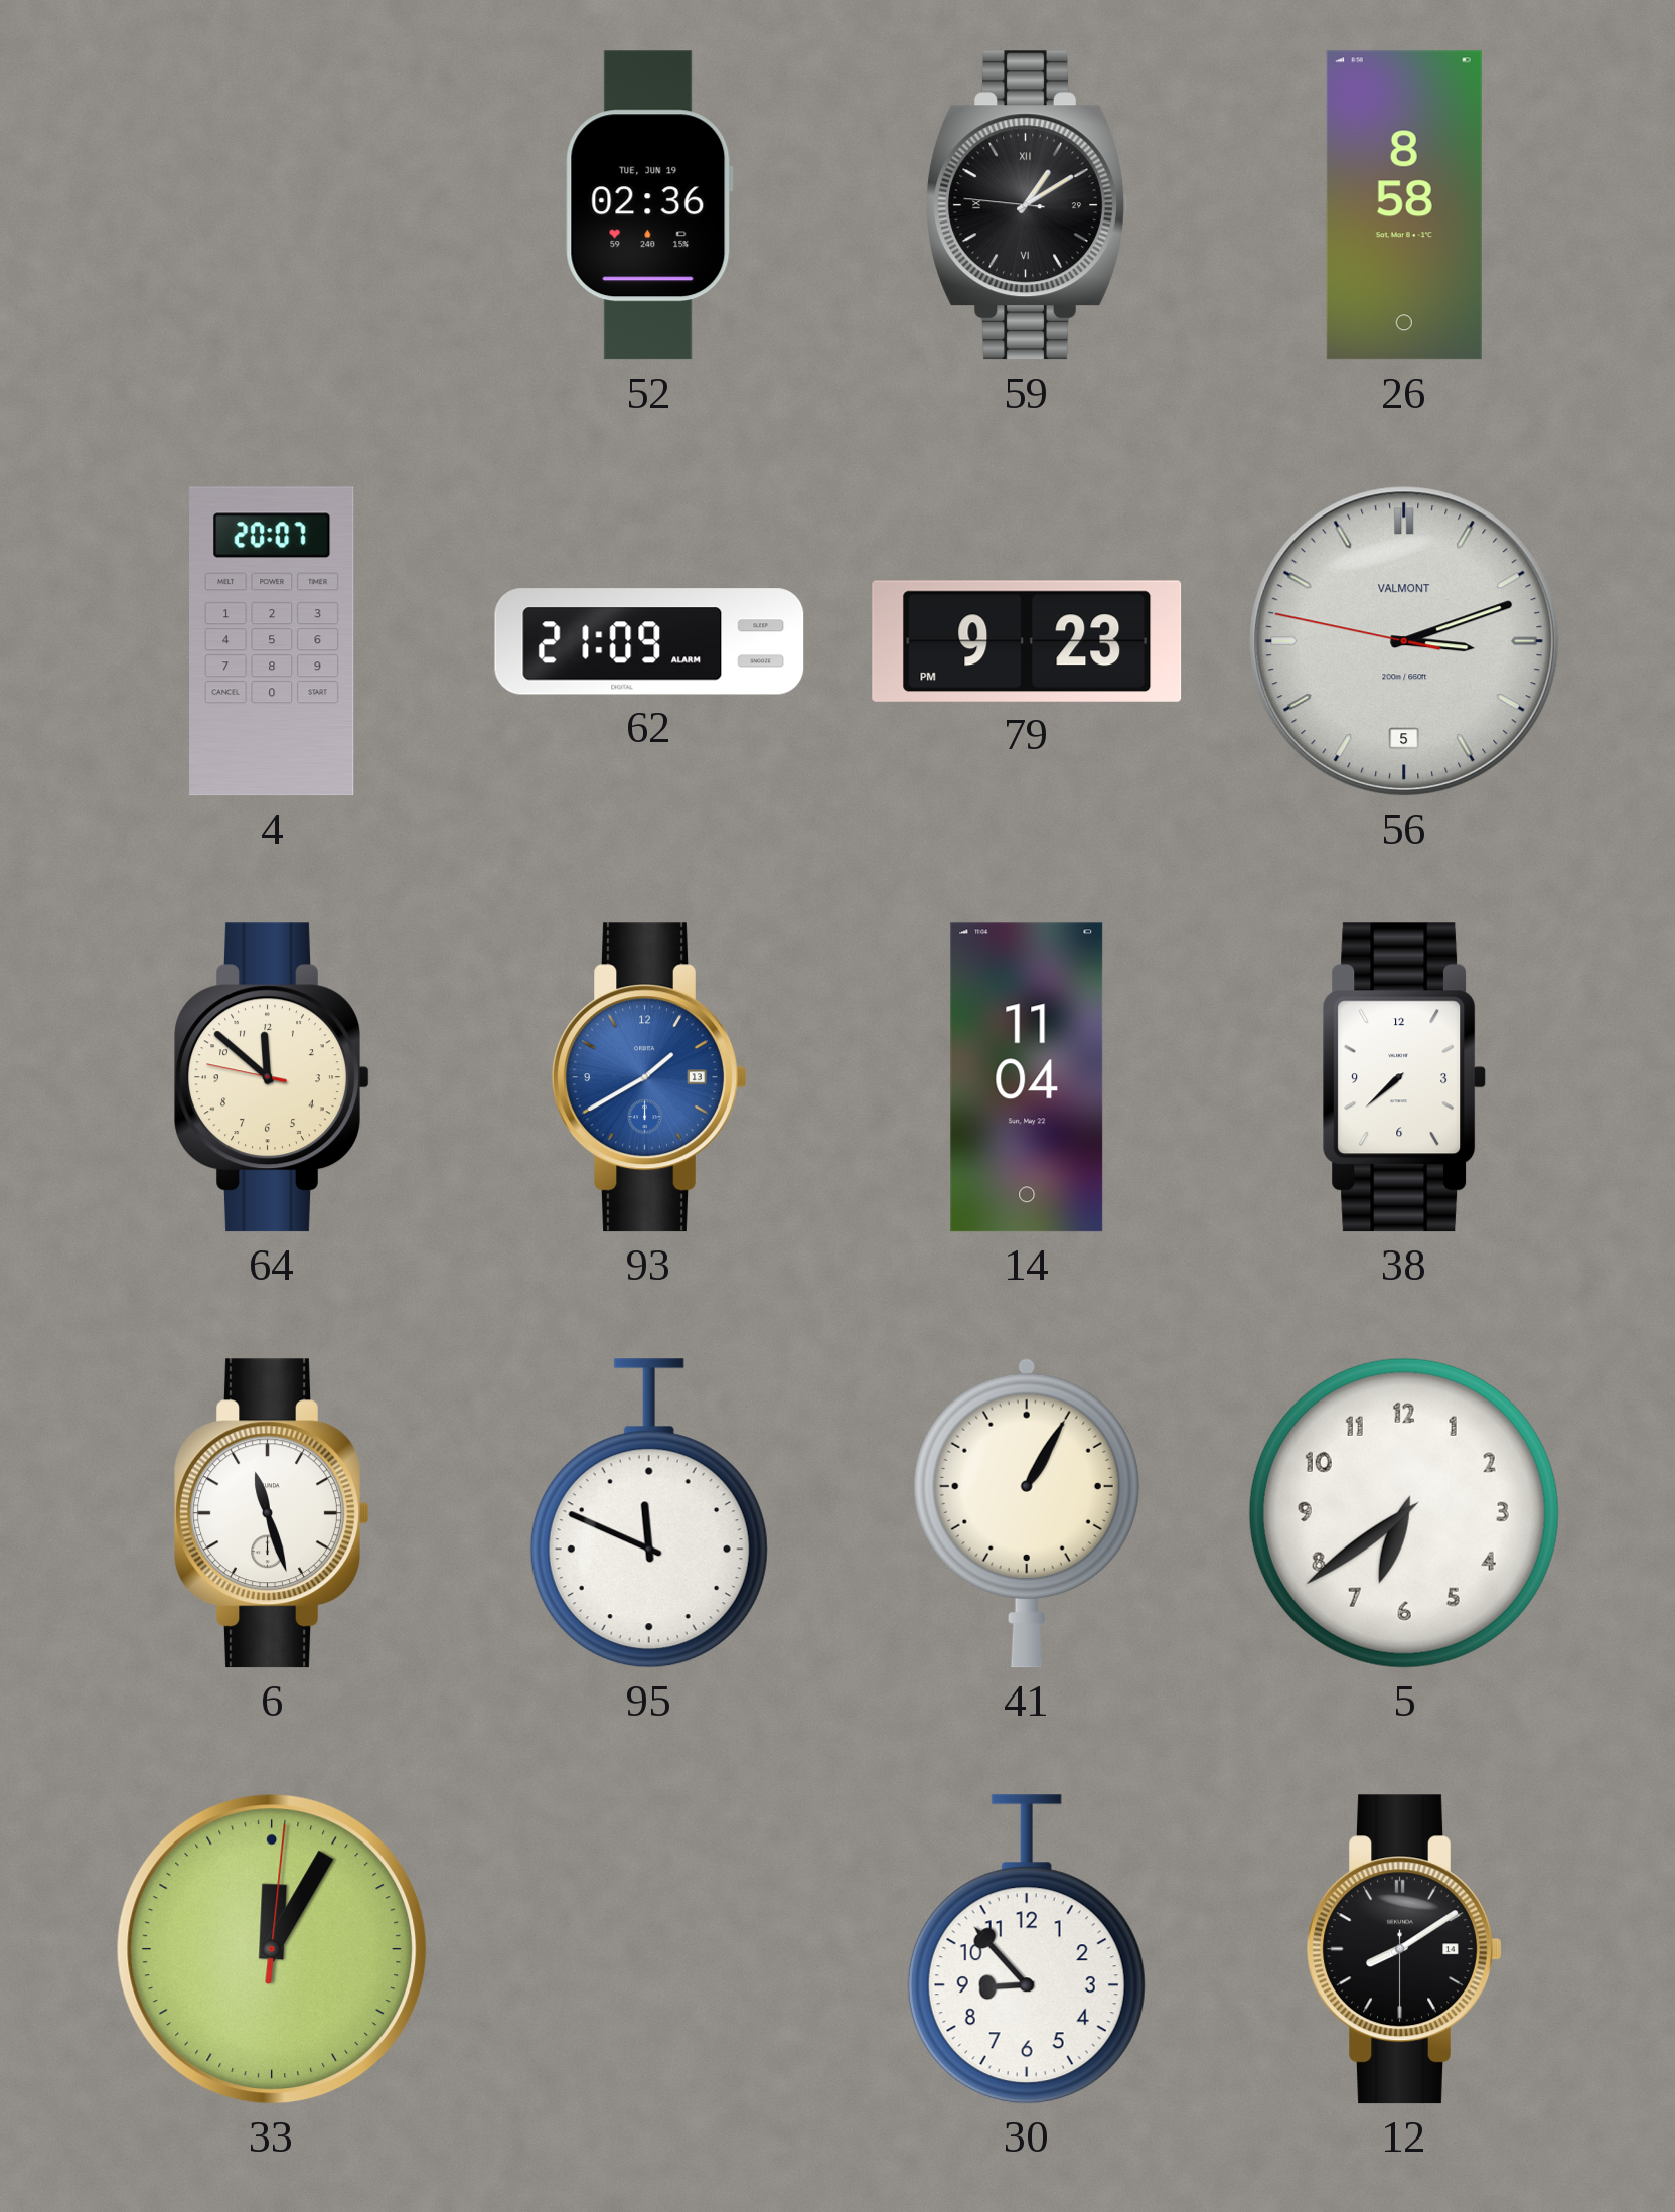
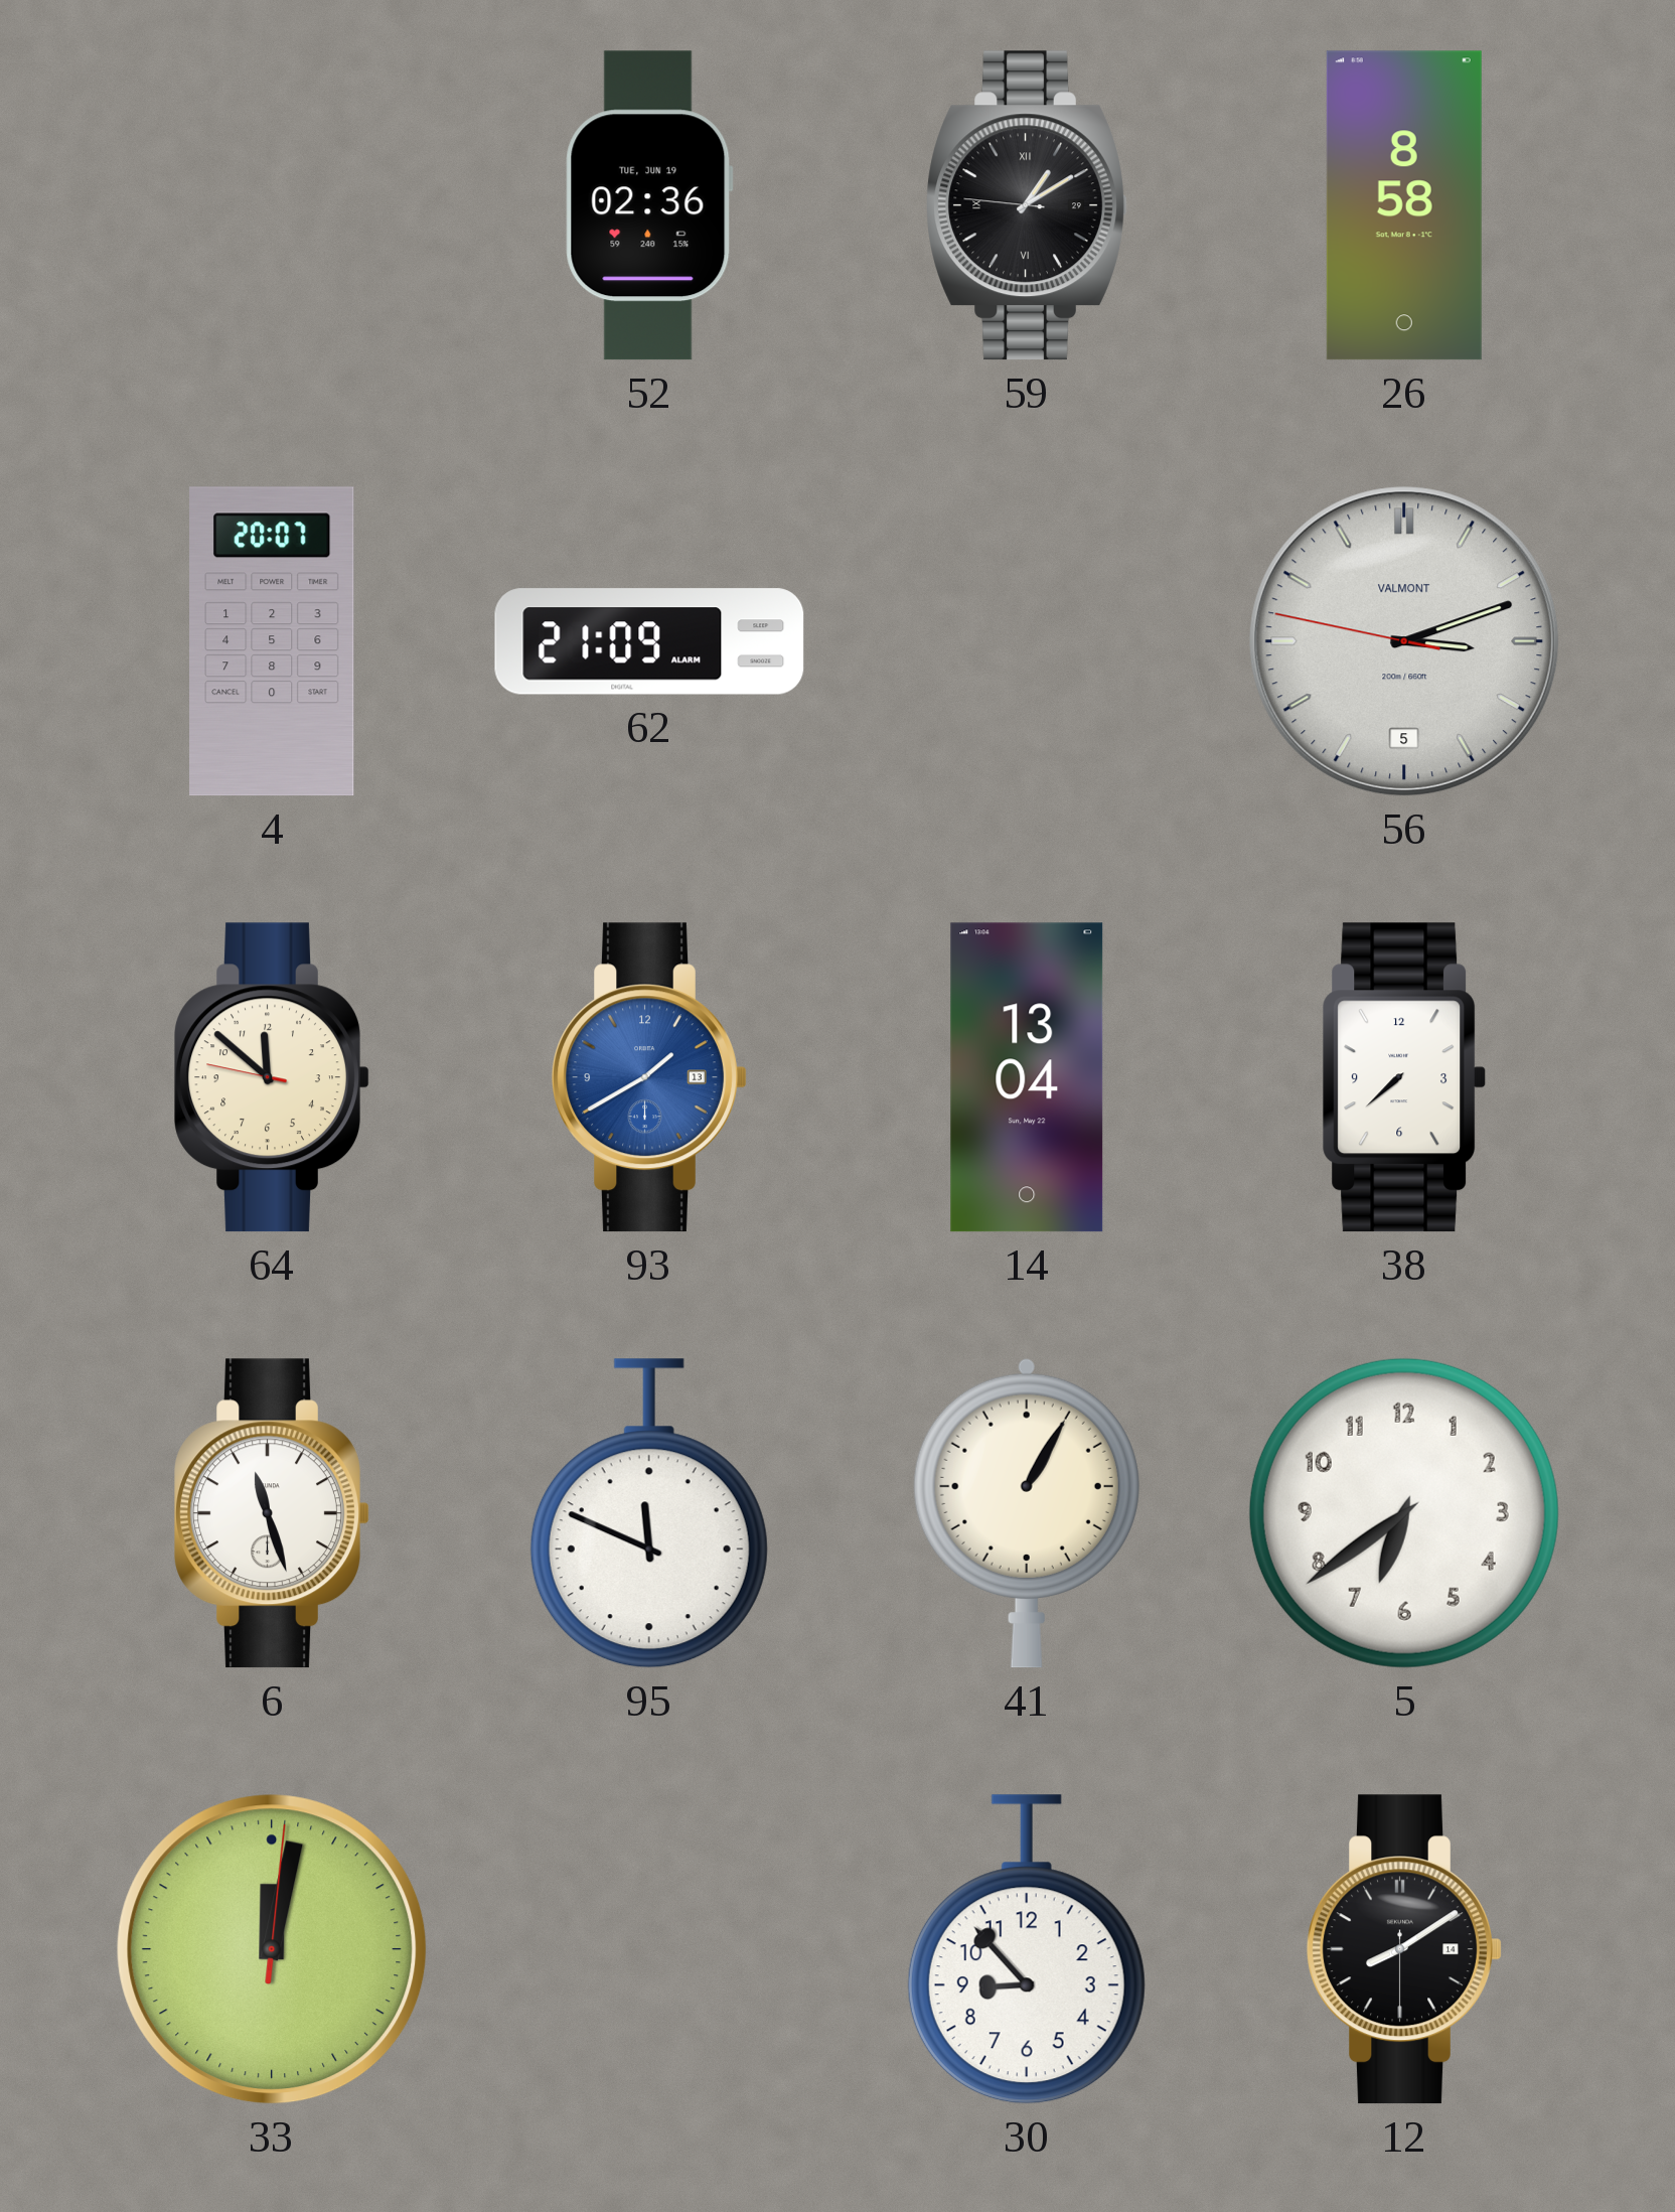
79: 9:23 -> none
14: 11:04 -> 13:04
33: 12:05 -> 12:02
